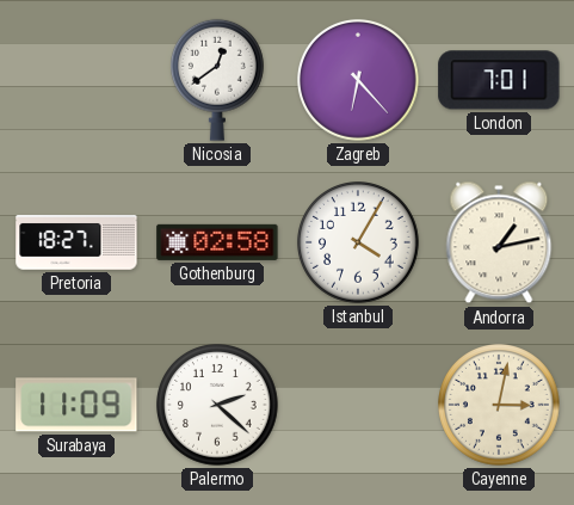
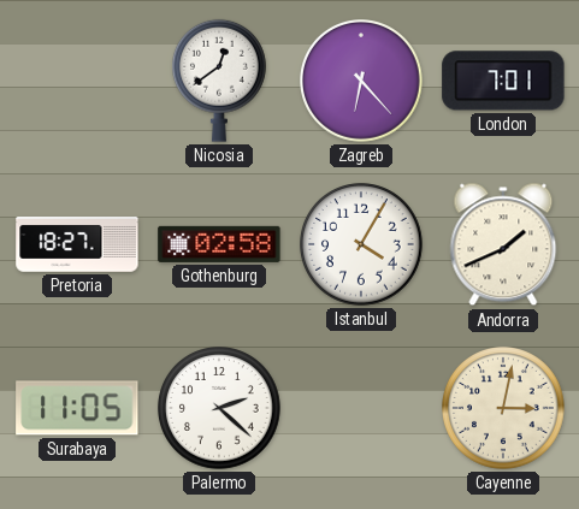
Andorra: 1:13 -> 1:41
Surabaya: 11:09 -> 11:05
